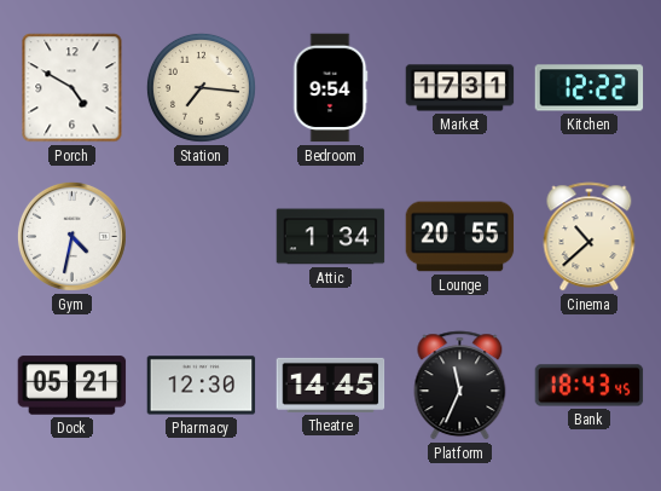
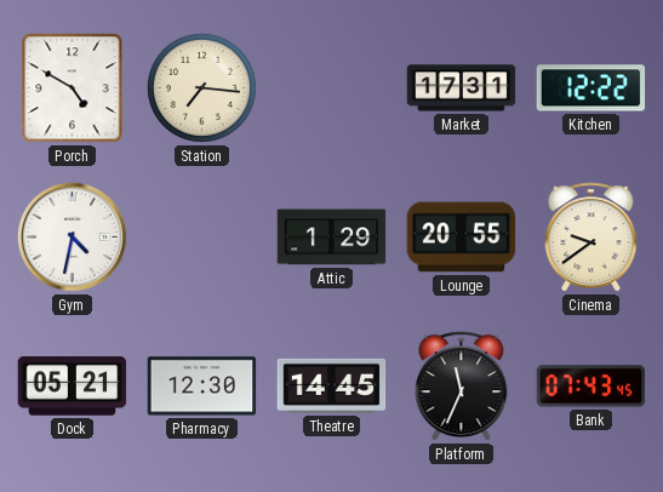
Bedroom: 9:54 -> none
Attic: 1:34 -> 1:29
Cinema: 10:38 -> 9:39
Bank: 18:43 -> 07:43
